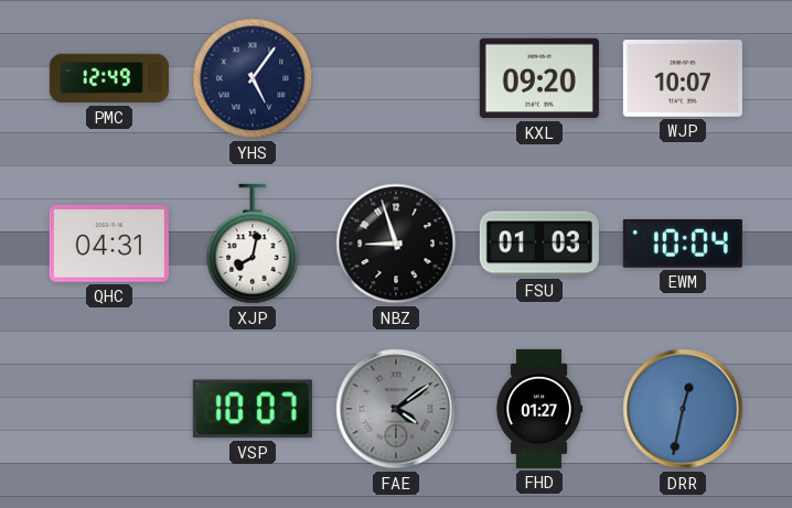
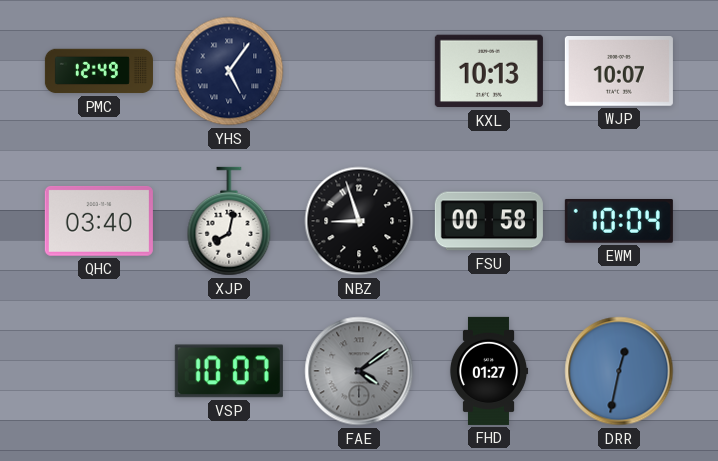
KXL: 09:20 -> 10:13
QHC: 04:31 -> 03:40
FSU: 01:03 -> 00:58
